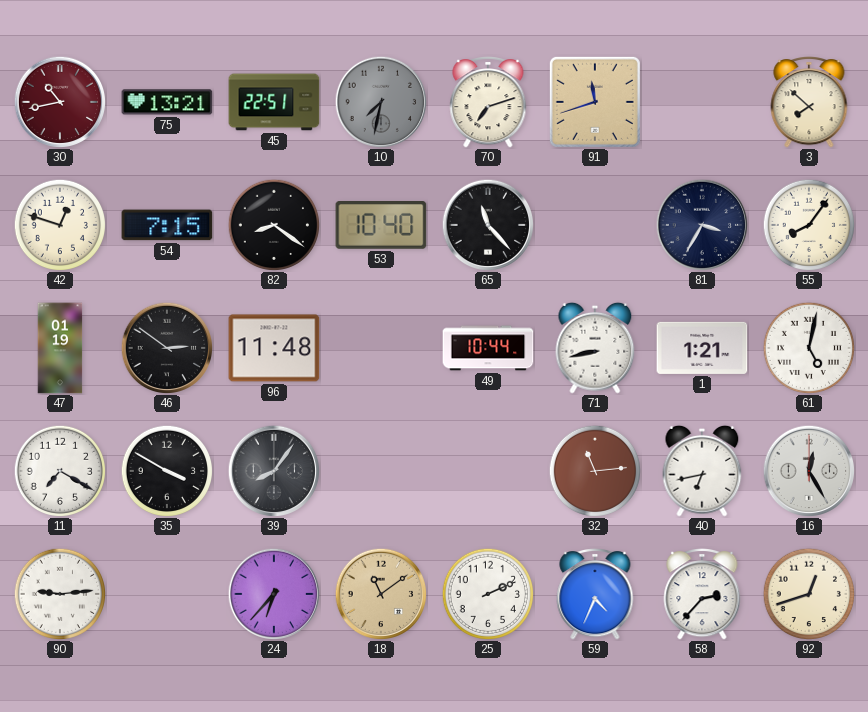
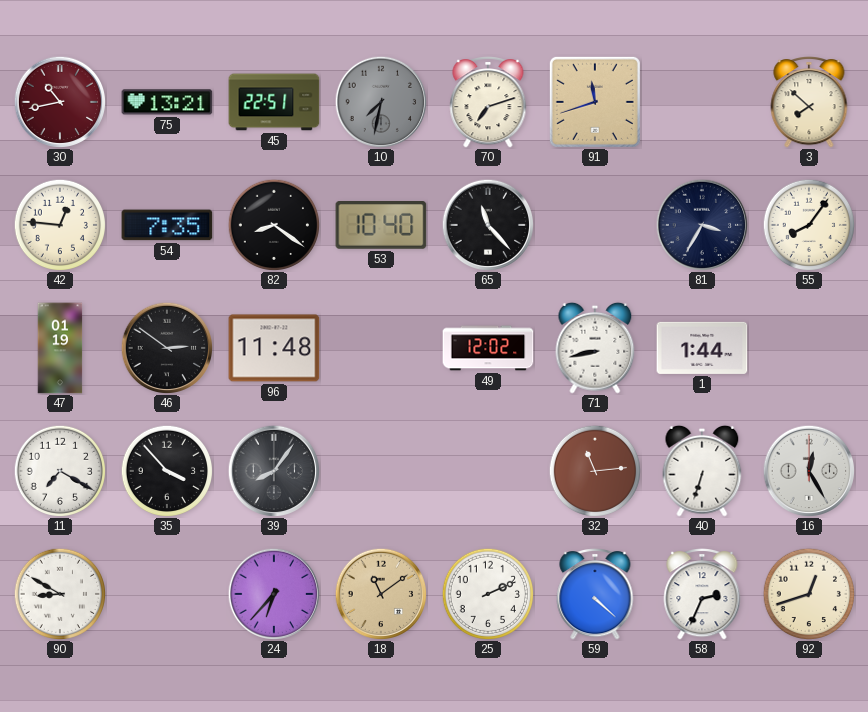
42: 12:48 -> 12:46
54: 7:15 -> 7:35
49: 10:44 -> 12:02
1: 1:21 -> 1:44
61: 5:02 -> none
35: 3:50 -> 3:53
40: 6:43 -> 6:33
90: 9:14 -> 8:50
59: 4:34 -> 4:22
58: 2:37 -> 2:34
